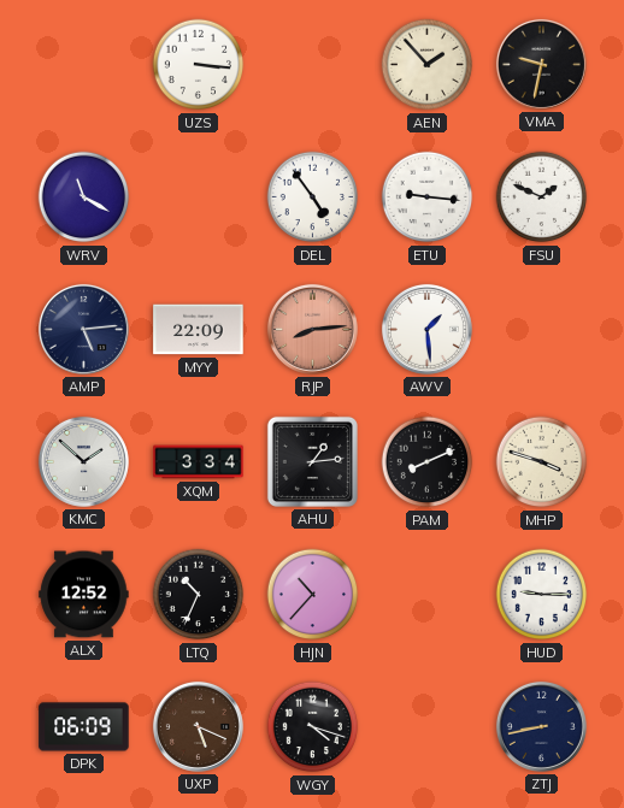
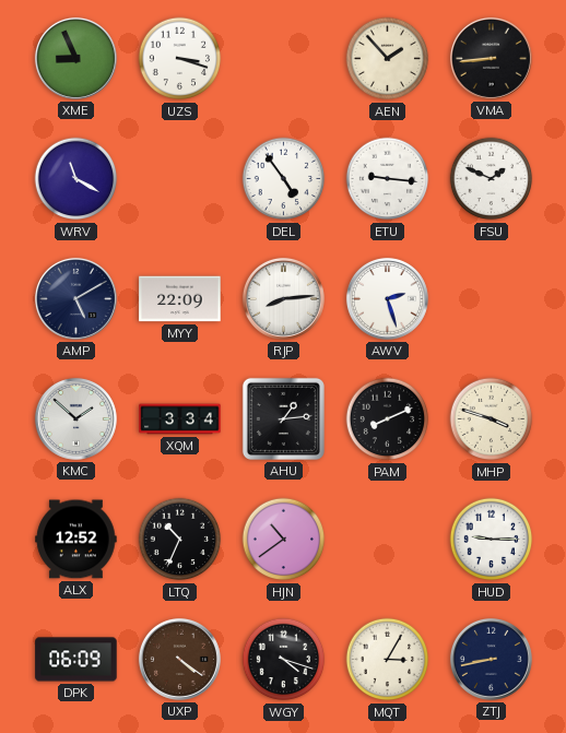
XME: none -> 8:56
UZS: 3:16 -> 3:18
VMA: 9:32 -> 8:44
AMP: 5:14 -> 5:10
RJP dial: salmon -> white
AWV: 1:29 -> 2:27
HJN: 10:37 -> 10:39
UXP: 5:19 -> 4:21
MQT: none -> 3:05
